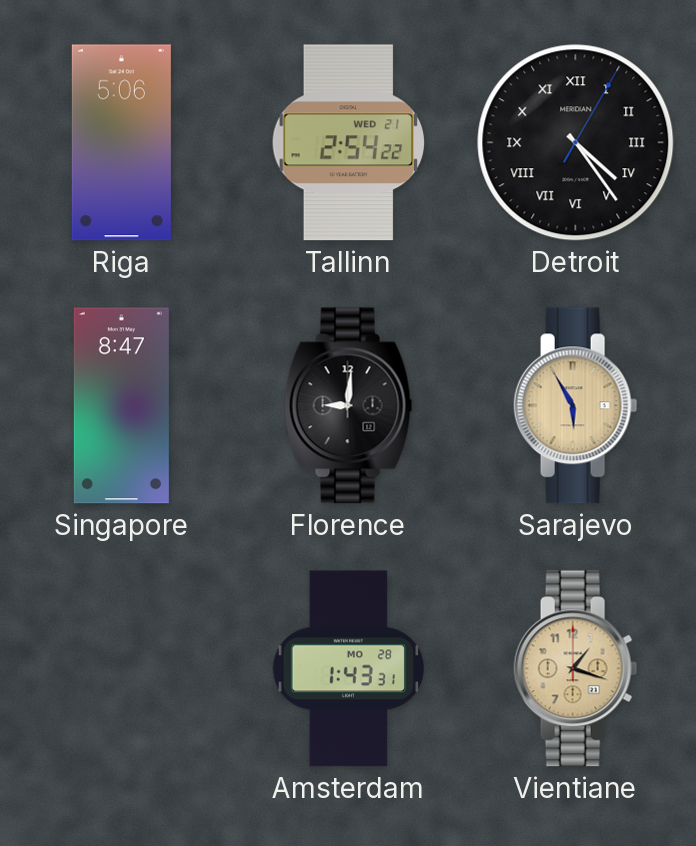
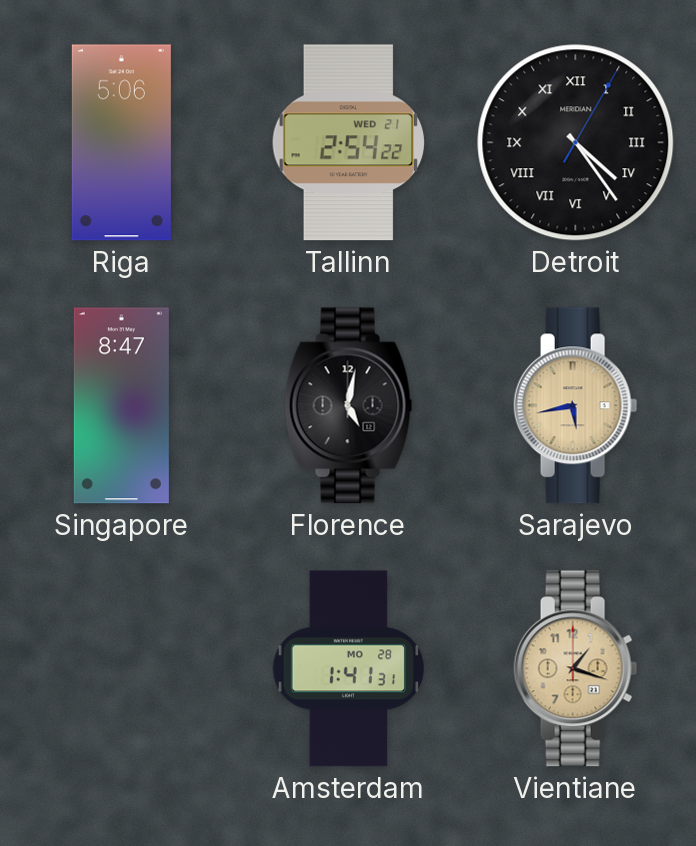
Florence: 9:01 -> 5:02
Sarajevo: 5:55 -> 5:43
Amsterdam: 1:43 -> 1:41
